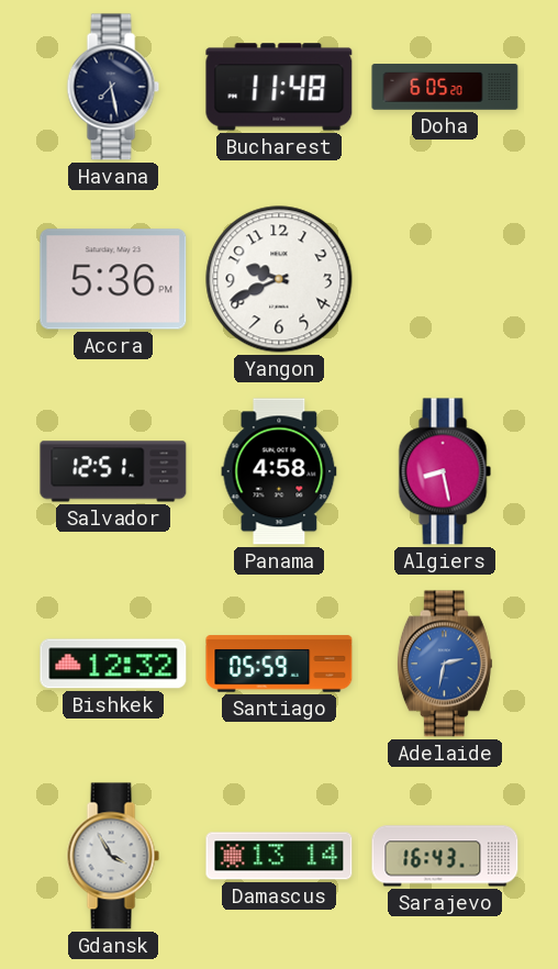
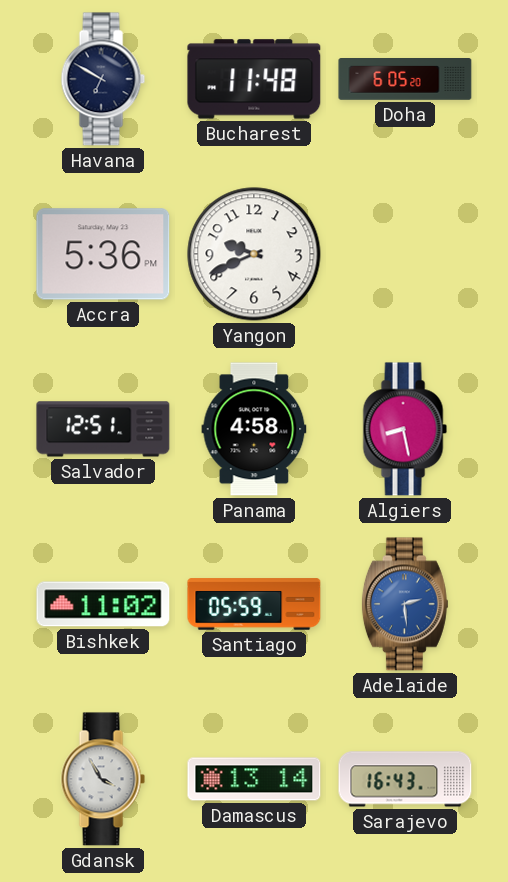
Havana: 7:28 -> 6:50
Bishkek: 12:32 -> 11:02
Adelaide: 2:32 -> 2:29
